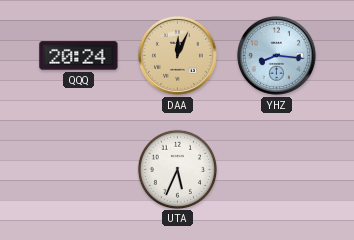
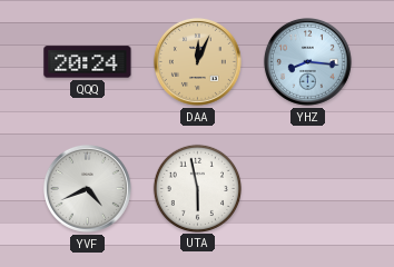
YVF: none -> 4:41
UTA: 5:34 -> 5:58
